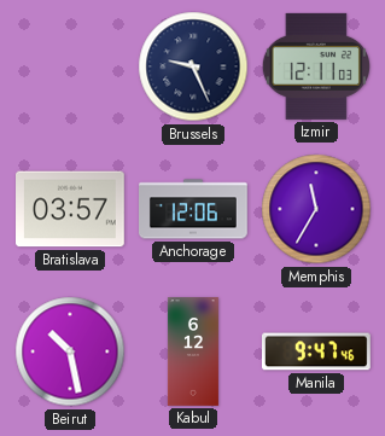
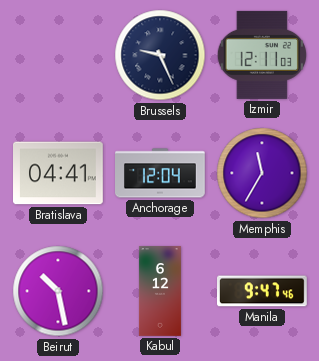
Bratislava: 03:57 -> 04:41
Anchorage: 12:06 -> 12:04
